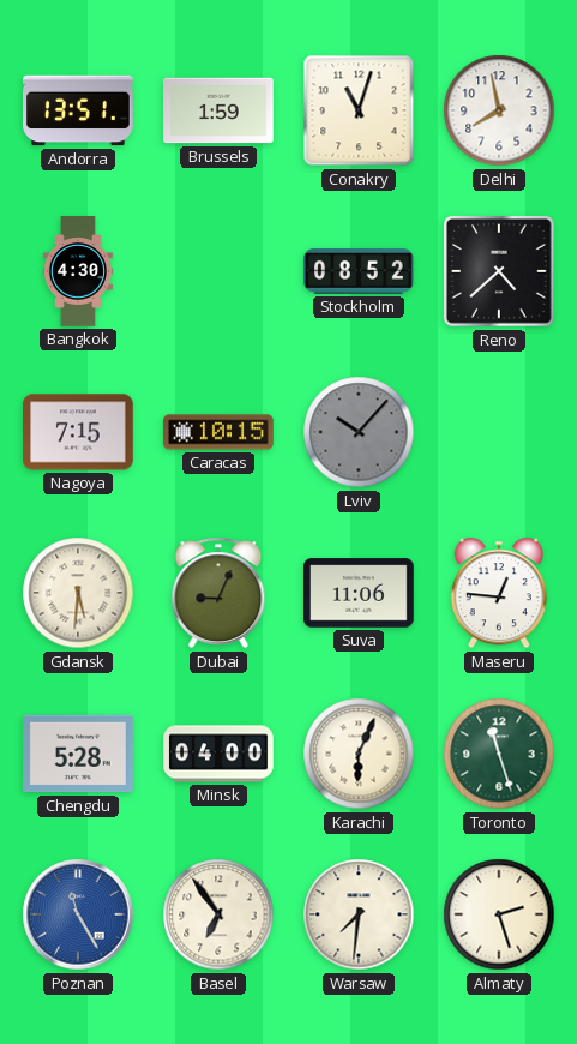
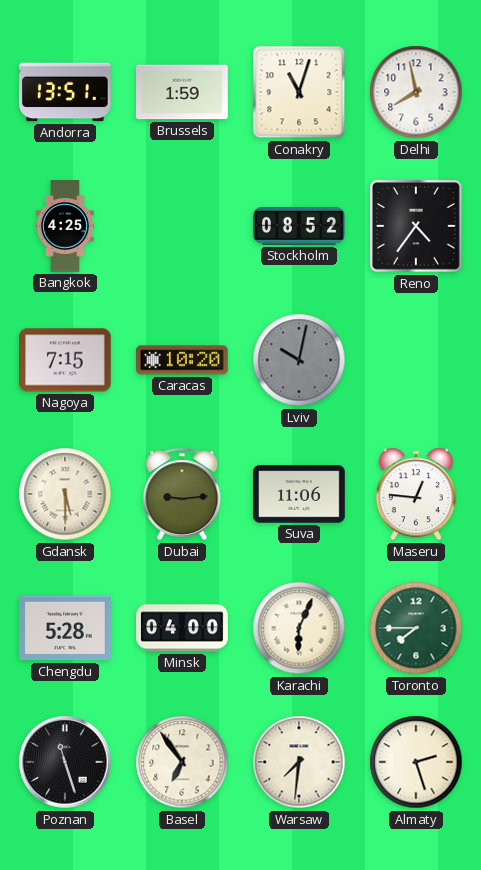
Bangkok: 4:30 -> 4:25
Reno: 4:38 -> 4:36
Caracas: 10:15 -> 10:20
Lviv: 10:07 -> 10:02
Gdansk: 5:31 -> 5:30
Dubai: 9:04 -> 9:14
Toronto: 11:27 -> 7:45
Poznan: 11:25 -> 11:27
Poznan dial: blue -> black
